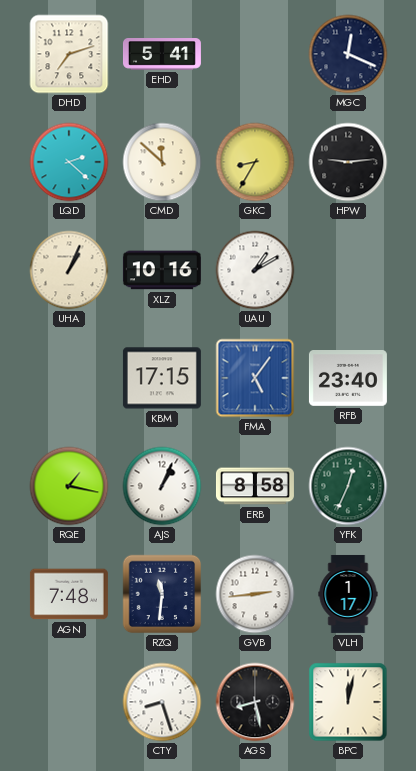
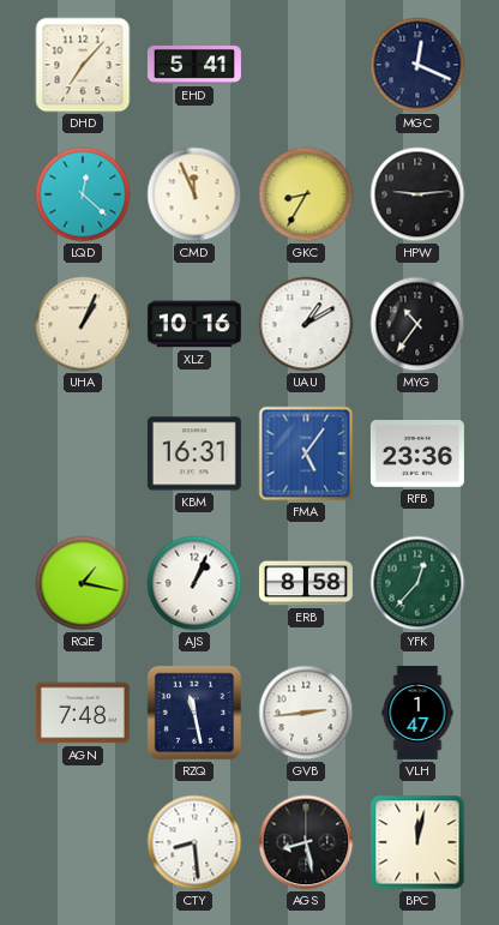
DHD: 7:12 -> 7:07
LQD: 2:22 -> 12:22
CMD: 11:52 -> 11:56
MYG: none -> 10:36
KBM: 17:15 -> 16:31
RFB: 23:40 -> 23:36
YFK: 12:34 -> 12:37
RZQ: 11:31 -> 11:28
VLH: 1:17 -> 1:47
CTY: 8:27 -> 8:29
